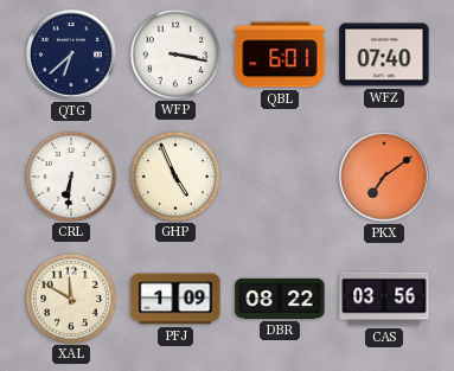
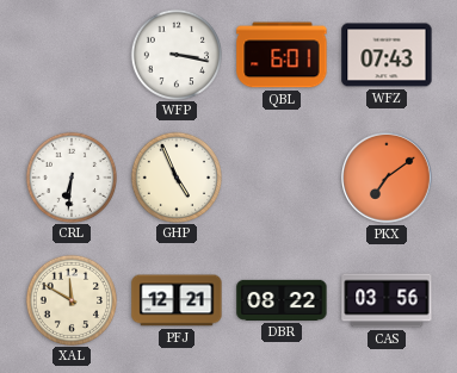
QTG: 6:38 -> none
WFZ: 07:40 -> 07:43
PFJ: 1:09 -> 12:21
